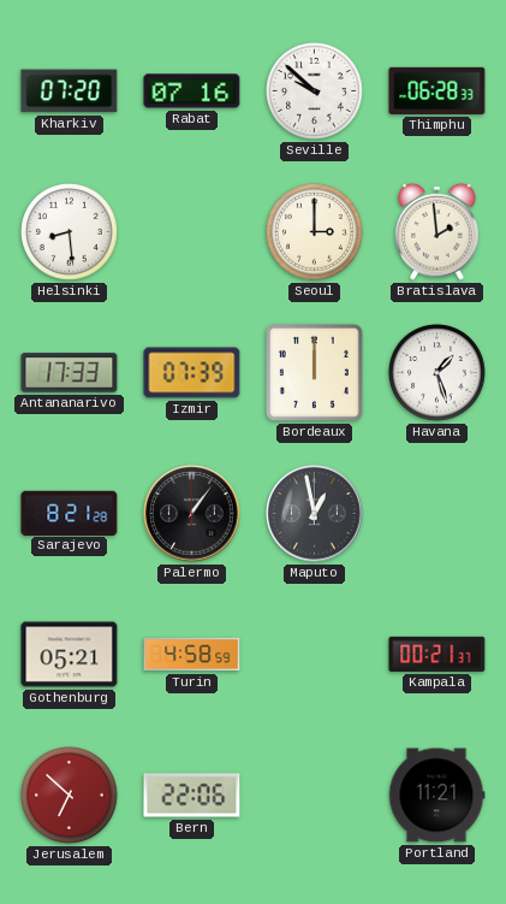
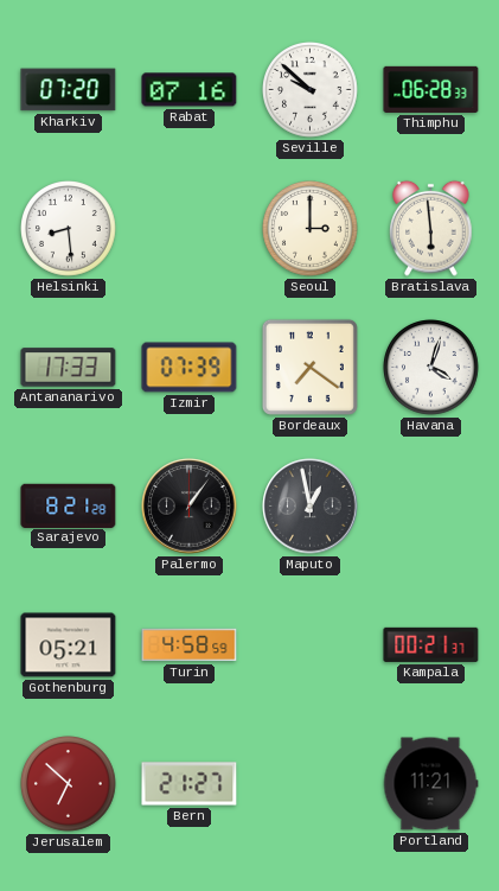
Bratislava: 1:59 -> 5:59
Bordeaux: 12:00 -> 7:21
Havana: 1:27 -> 4:03
Bern: 22:06 -> 21:27
